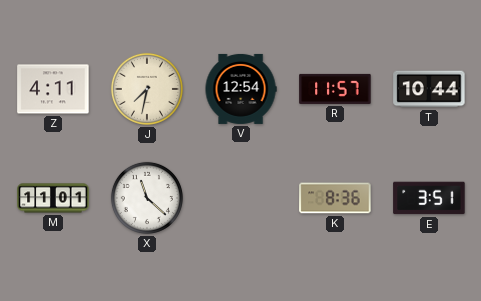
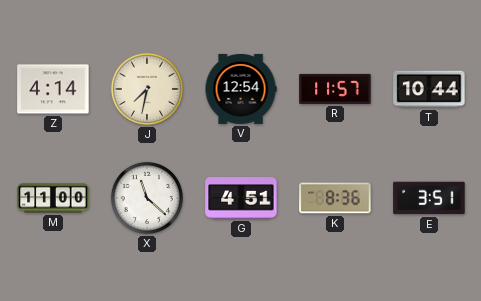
Z: 4:11 -> 4:14
M: 11:01 -> 11:00
G: none -> 4:51
